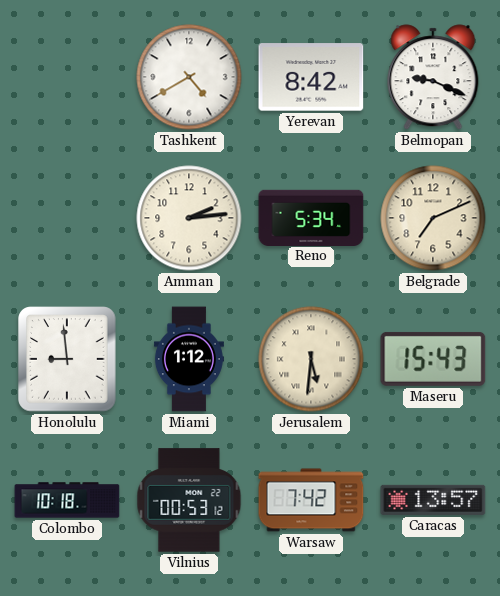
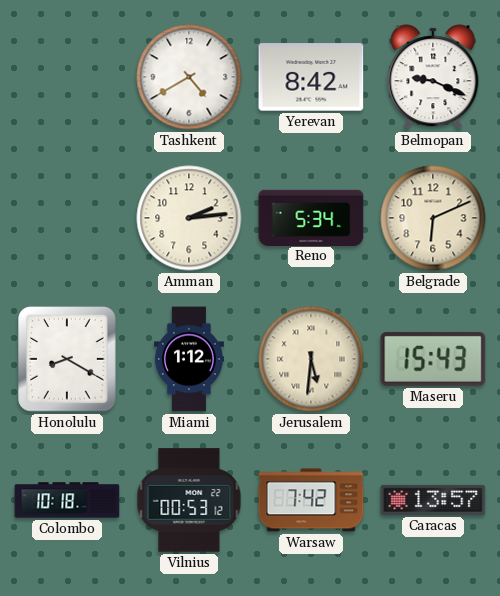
Belgrade: 7:11 -> 6:11
Honolulu: 8:59 -> 8:20
